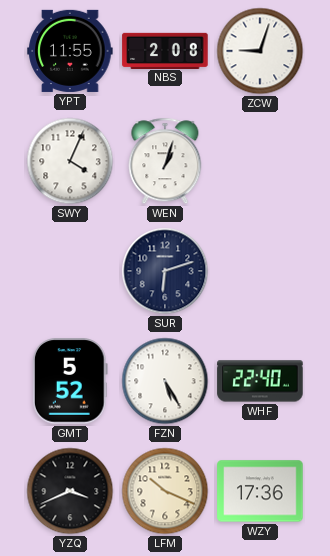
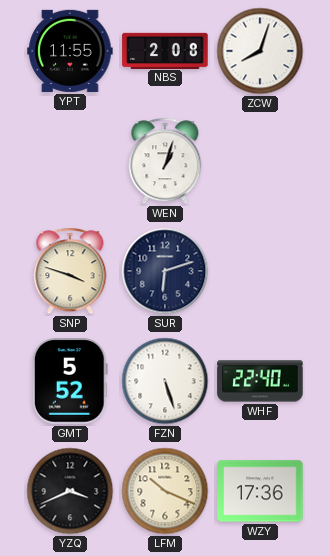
ZCW: 9:03 -> 8:03
SWY: 4:04 -> none
SNP: none -> 3:48
FZN: 5:25 -> 5:27
